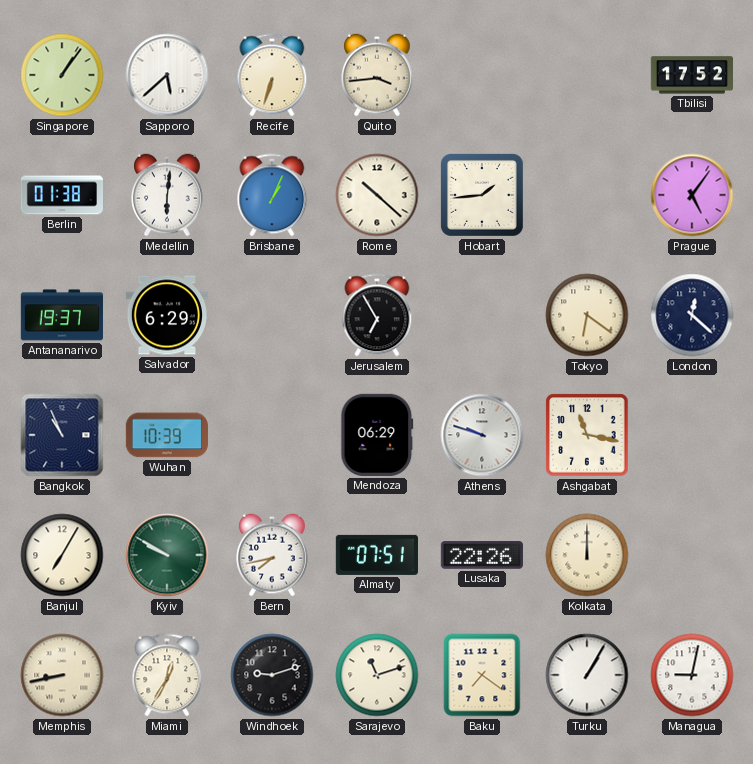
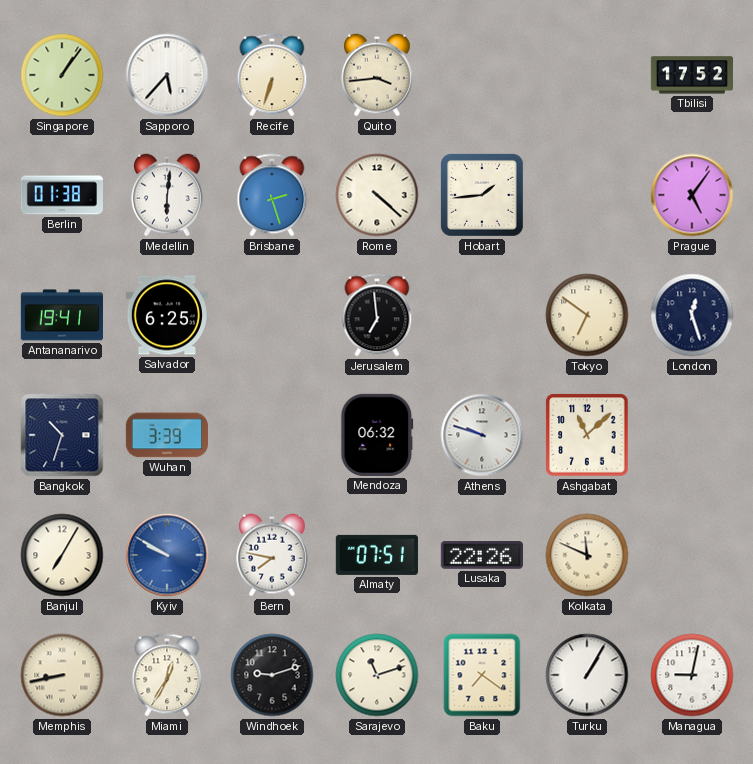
Sapporo: 5:38 -> 5:37
Brisbane: 1:04 -> 2:27
Rome: 10:22 -> 4:22
Antananarivo: 19:37 -> 19:41
Salvador: 6:29 -> 6:25
Jerusalem: 6:55 -> 6:59
Tokyo: 6:21 -> 6:51
London: 12:22 -> 12:27
Bangkok: 10:56 -> 10:33
Wuhan: 10:39 -> 3:39
Mendoza: 06:29 -> 06:32
Ashgabat: 11:17 -> 11:08
Kyiv dial: green -> blue
Bern: 7:43 -> 7:47
Kolkata: 12:00 -> 11:49
